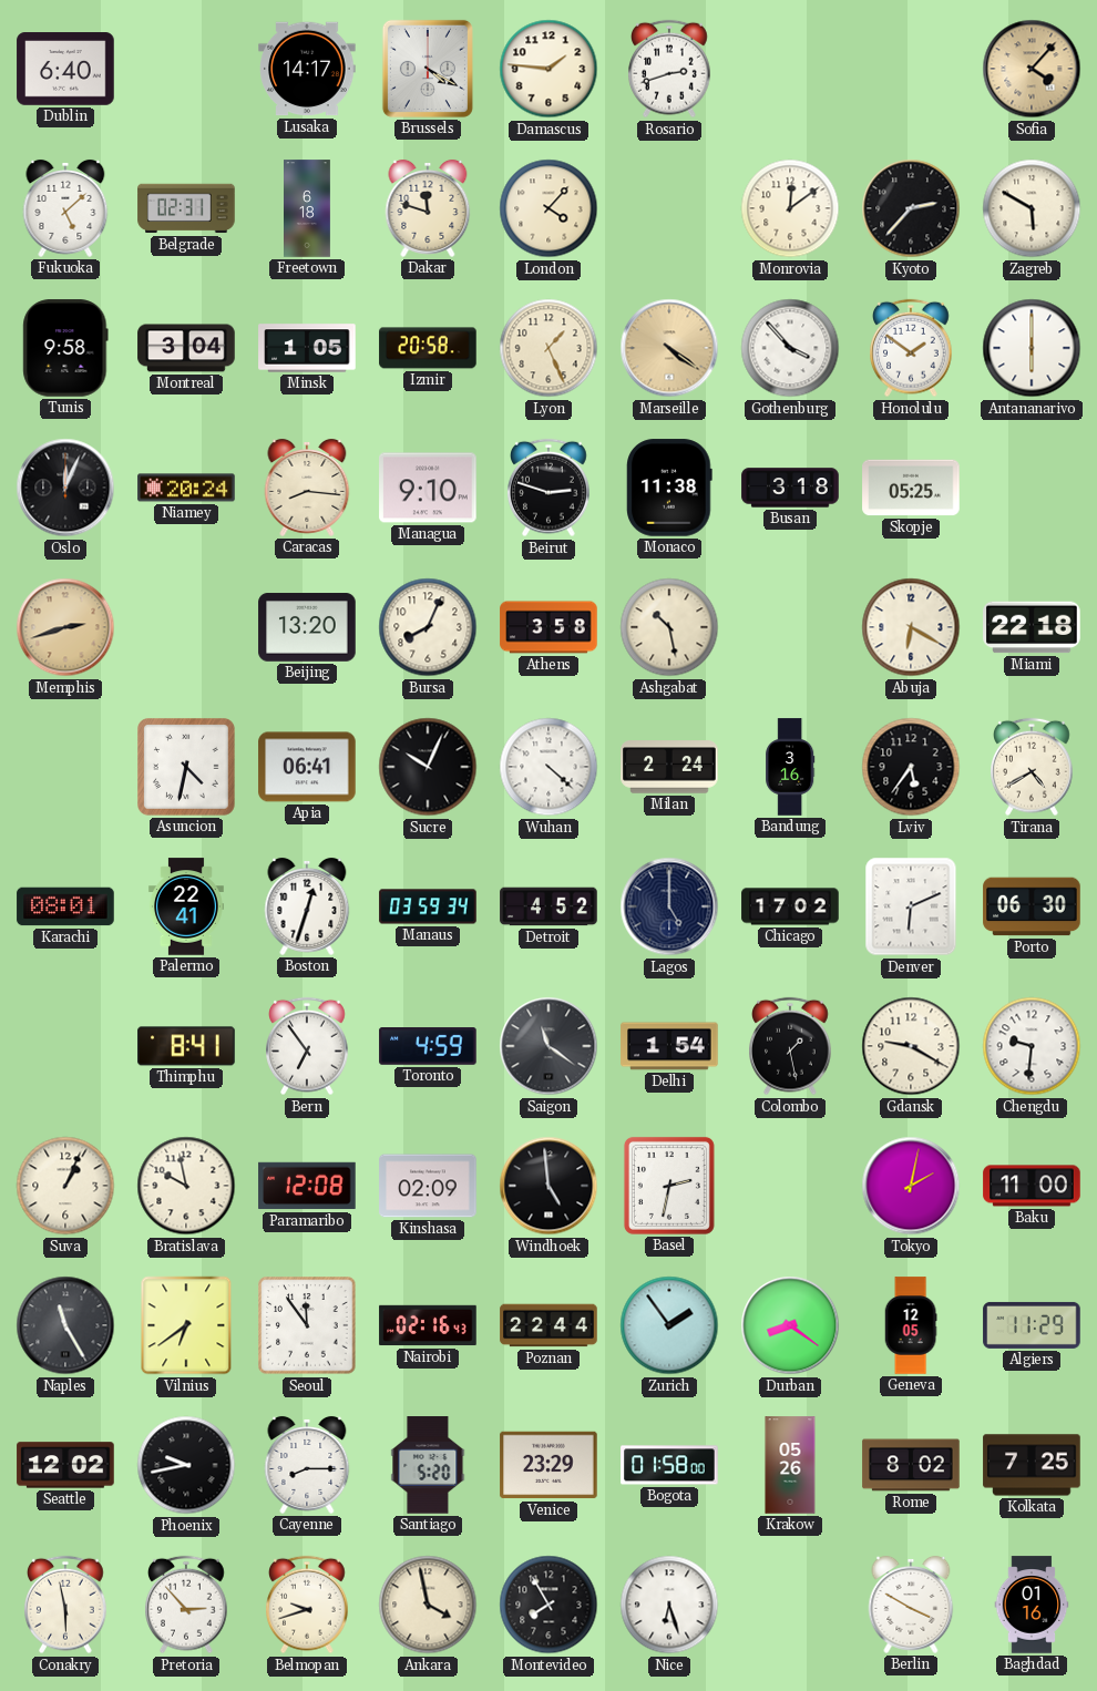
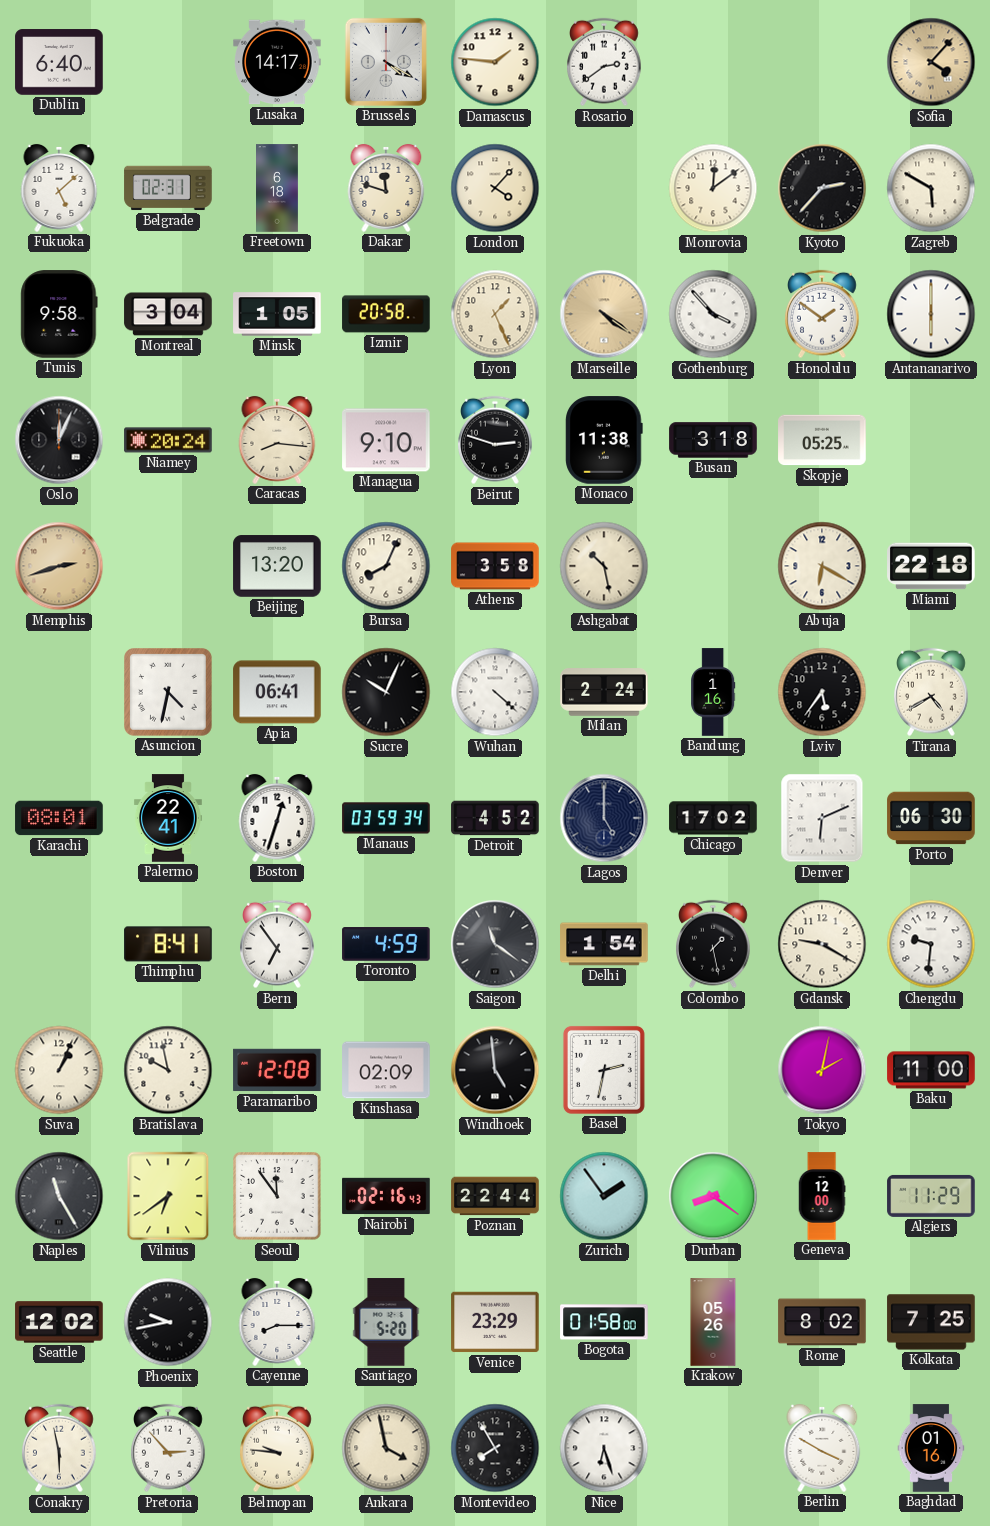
Rosario: 2:42 -> 2:39
Bandung: 3:16 -> 1:16
Geneva: 12:05 -> 12:00
Belmopan: 9:42 -> 9:46
